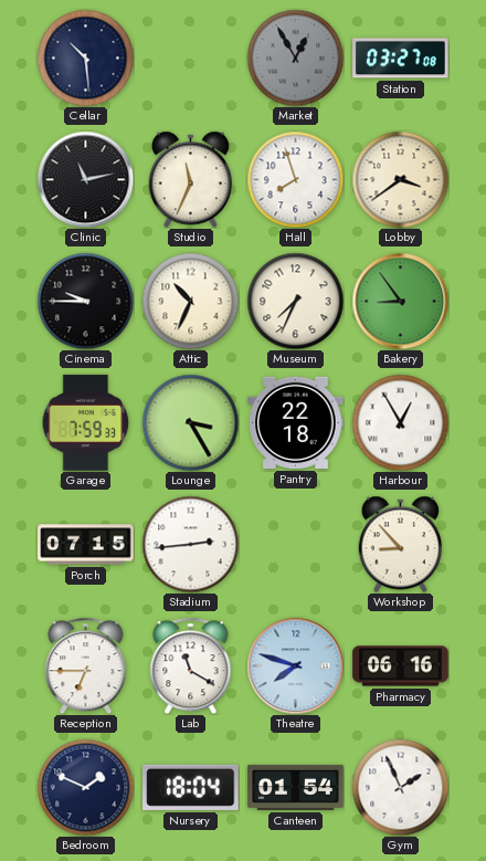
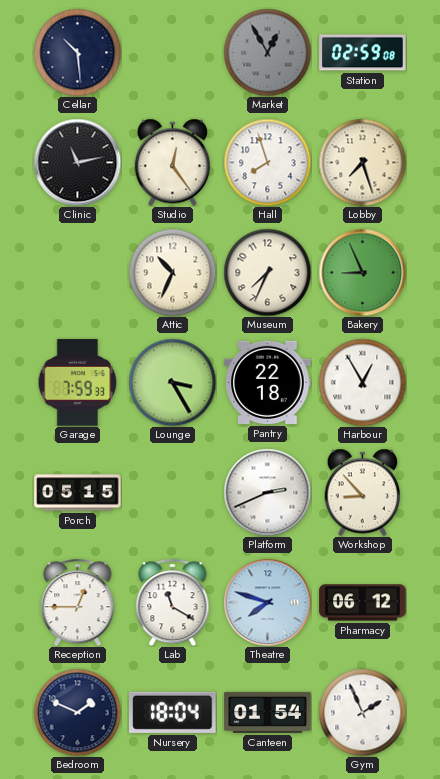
Station: 03:27 -> 02:59
Studio: 11:34 -> 12:24
Lobby: 3:39 -> 7:27
Cinema: 9:45 -> none
Bakery: 8:54 -> 8:56
Porch: 07:15 -> 05:15
Stadium: 2:44 -> none
Platform: none -> 2:41
Reception: 6:45 -> 12:45
Pharmacy: 06:16 -> 06:12
